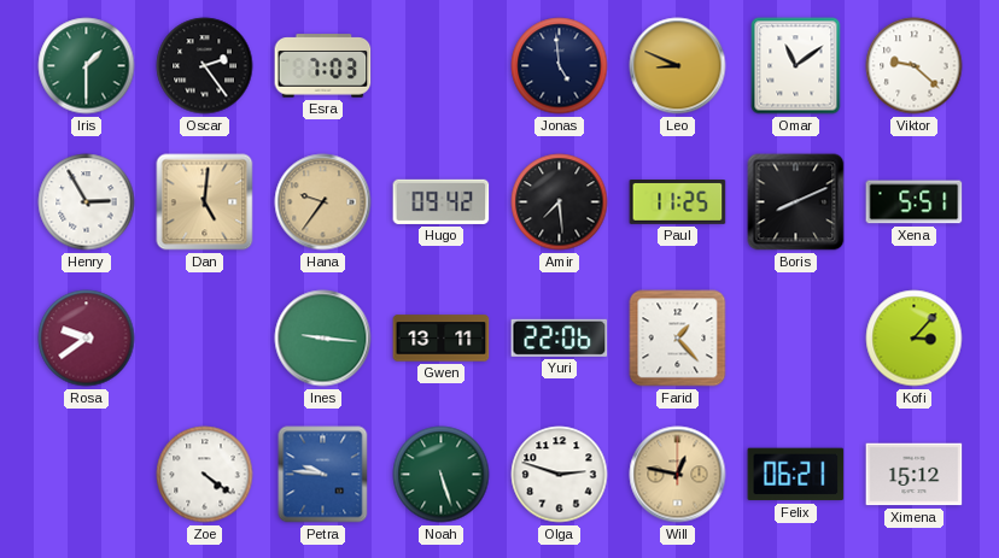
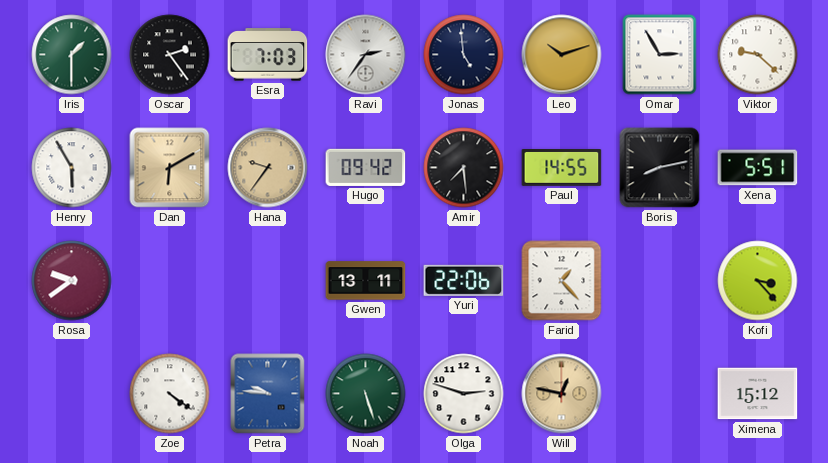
Ravi: none -> 2:36
Leo: 8:49 -> 10:12
Omar: 11:09 -> 2:55
Henry: 2:55 -> 5:55
Dan: 5:01 -> 6:10
Paul: 11:25 -> 14:55
Boris: 8:11 -> 8:13
Ines: 9:16 -> none
Kofi: 3:07 -> 3:23
Felix: 06:21 -> none
